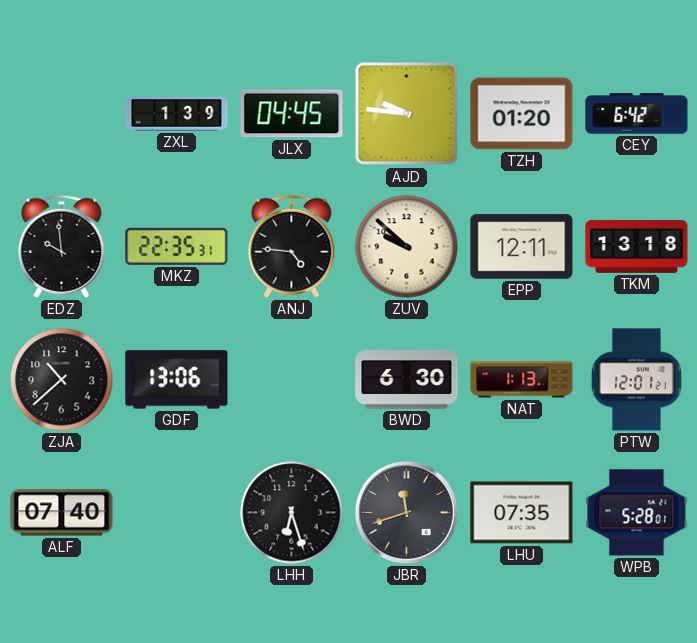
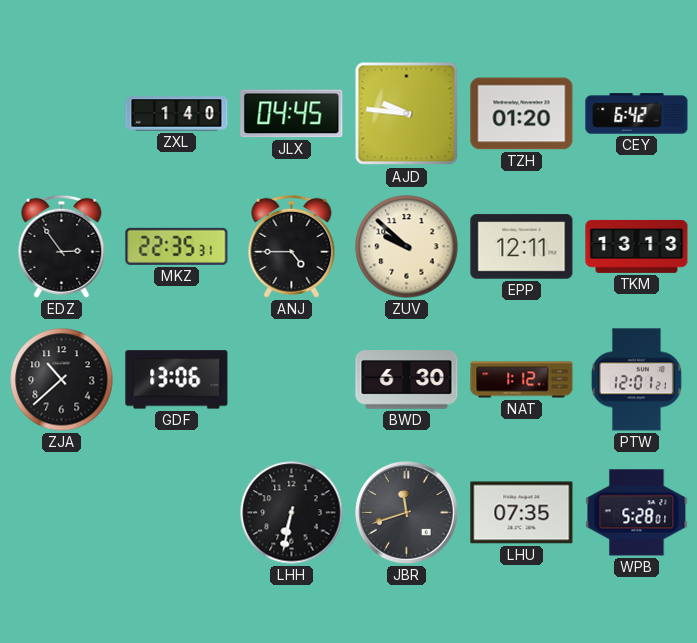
ZXL: 1:39 -> 1:40
EDZ: 9:59 -> 2:54
ANJ: 4:46 -> 4:45
TKM: 13:18 -> 13:13
NAT: 1:13 -> 1:12
ALF: 07:40 -> none
LHH: 6:27 -> 6:32
